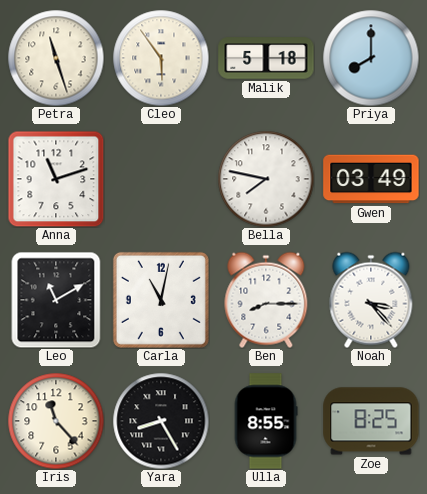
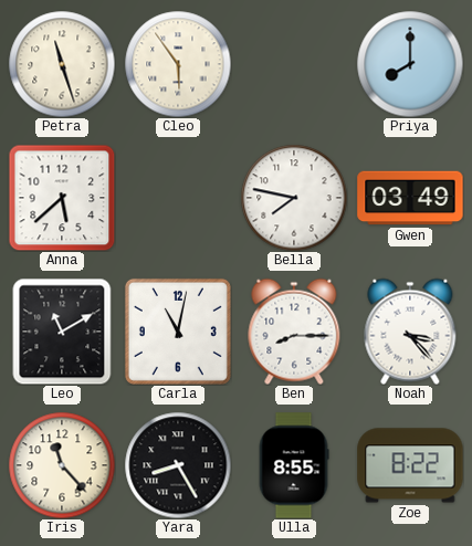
Malik: 5:18 -> none
Anna: 11:12 -> 5:38
Zoe: 8:25 -> 8:22
